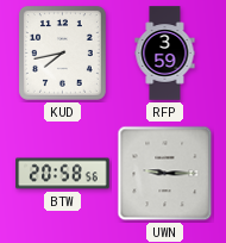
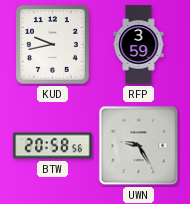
KUD: 7:43 -> 9:43
UWN: 9:15 -> 9:25
